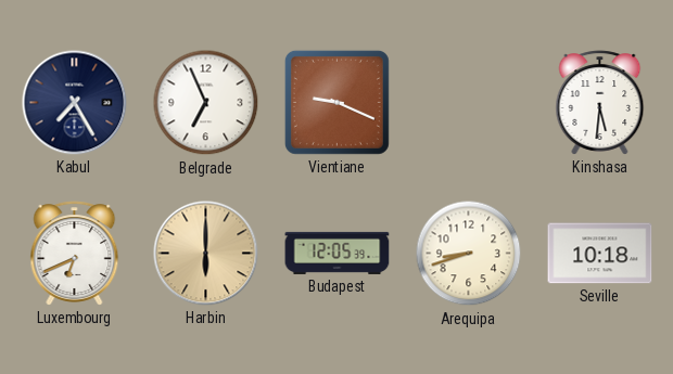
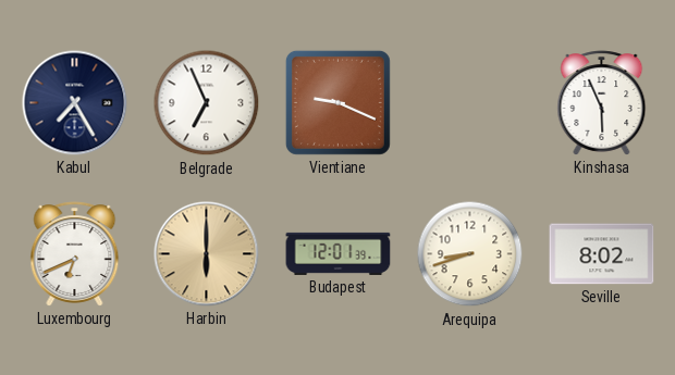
Kinshasa: 5:31 -> 5:56
Budapest: 12:05 -> 12:01
Seville: 10:18 -> 8:02
